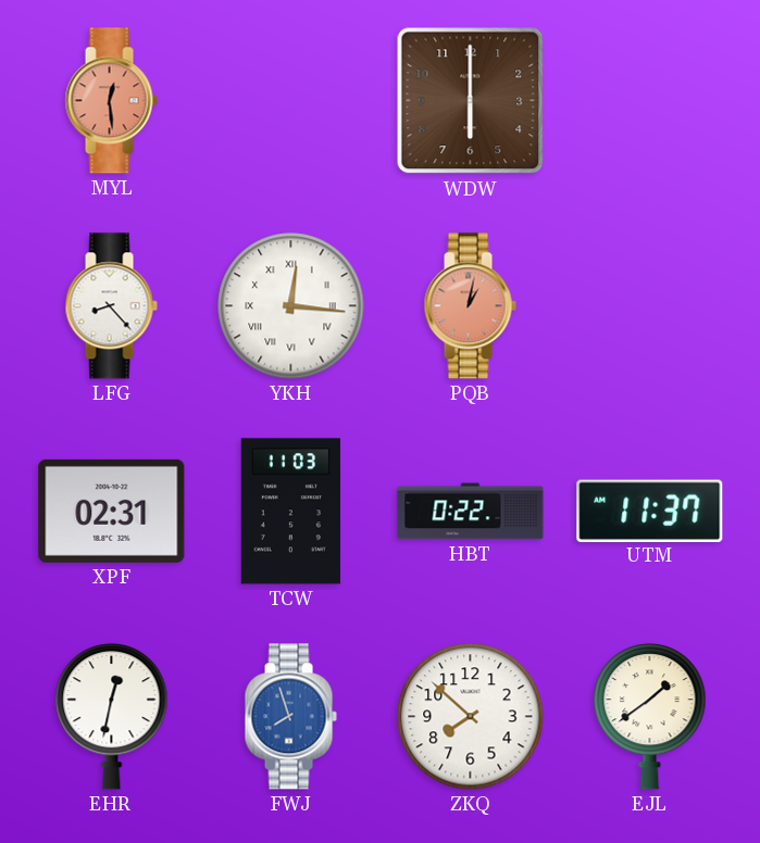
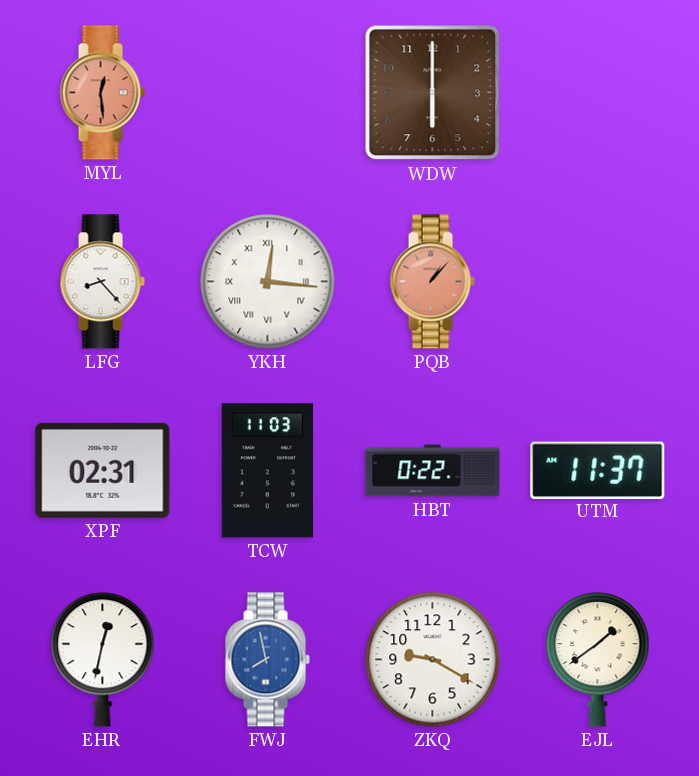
PQB: 1:02 -> 1:07
FWJ: 7:57 -> 7:58
ZKQ: 7:52 -> 9:20
